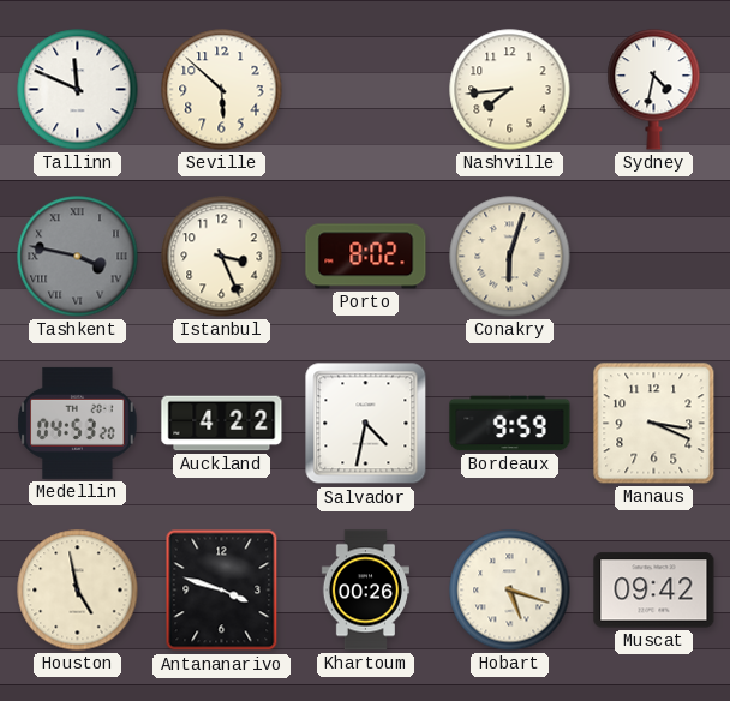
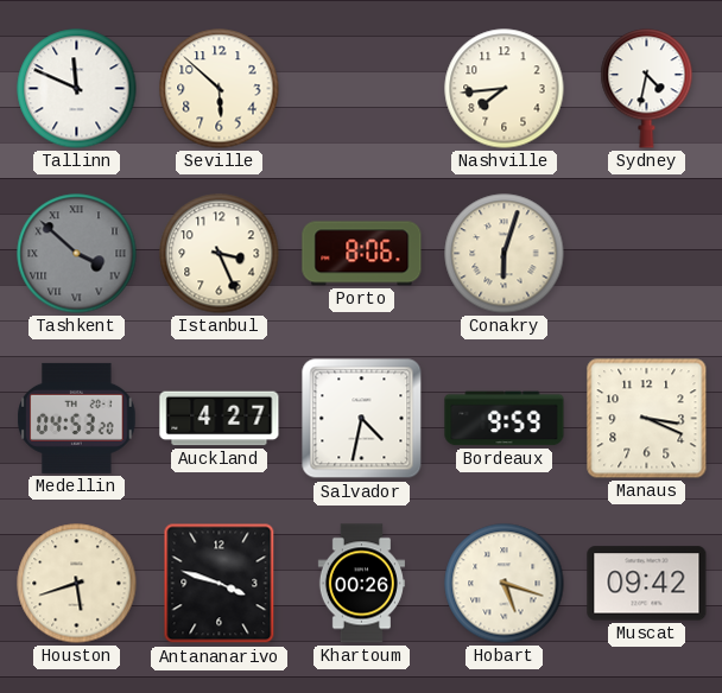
Tashkent: 3:47 -> 3:52
Porto: 8:02 -> 8:06
Auckland: 4:22 -> 4:27
Houston: 4:58 -> 5:42
